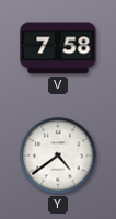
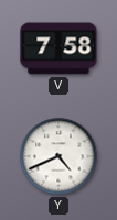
Y: 4:39 -> 4:41
